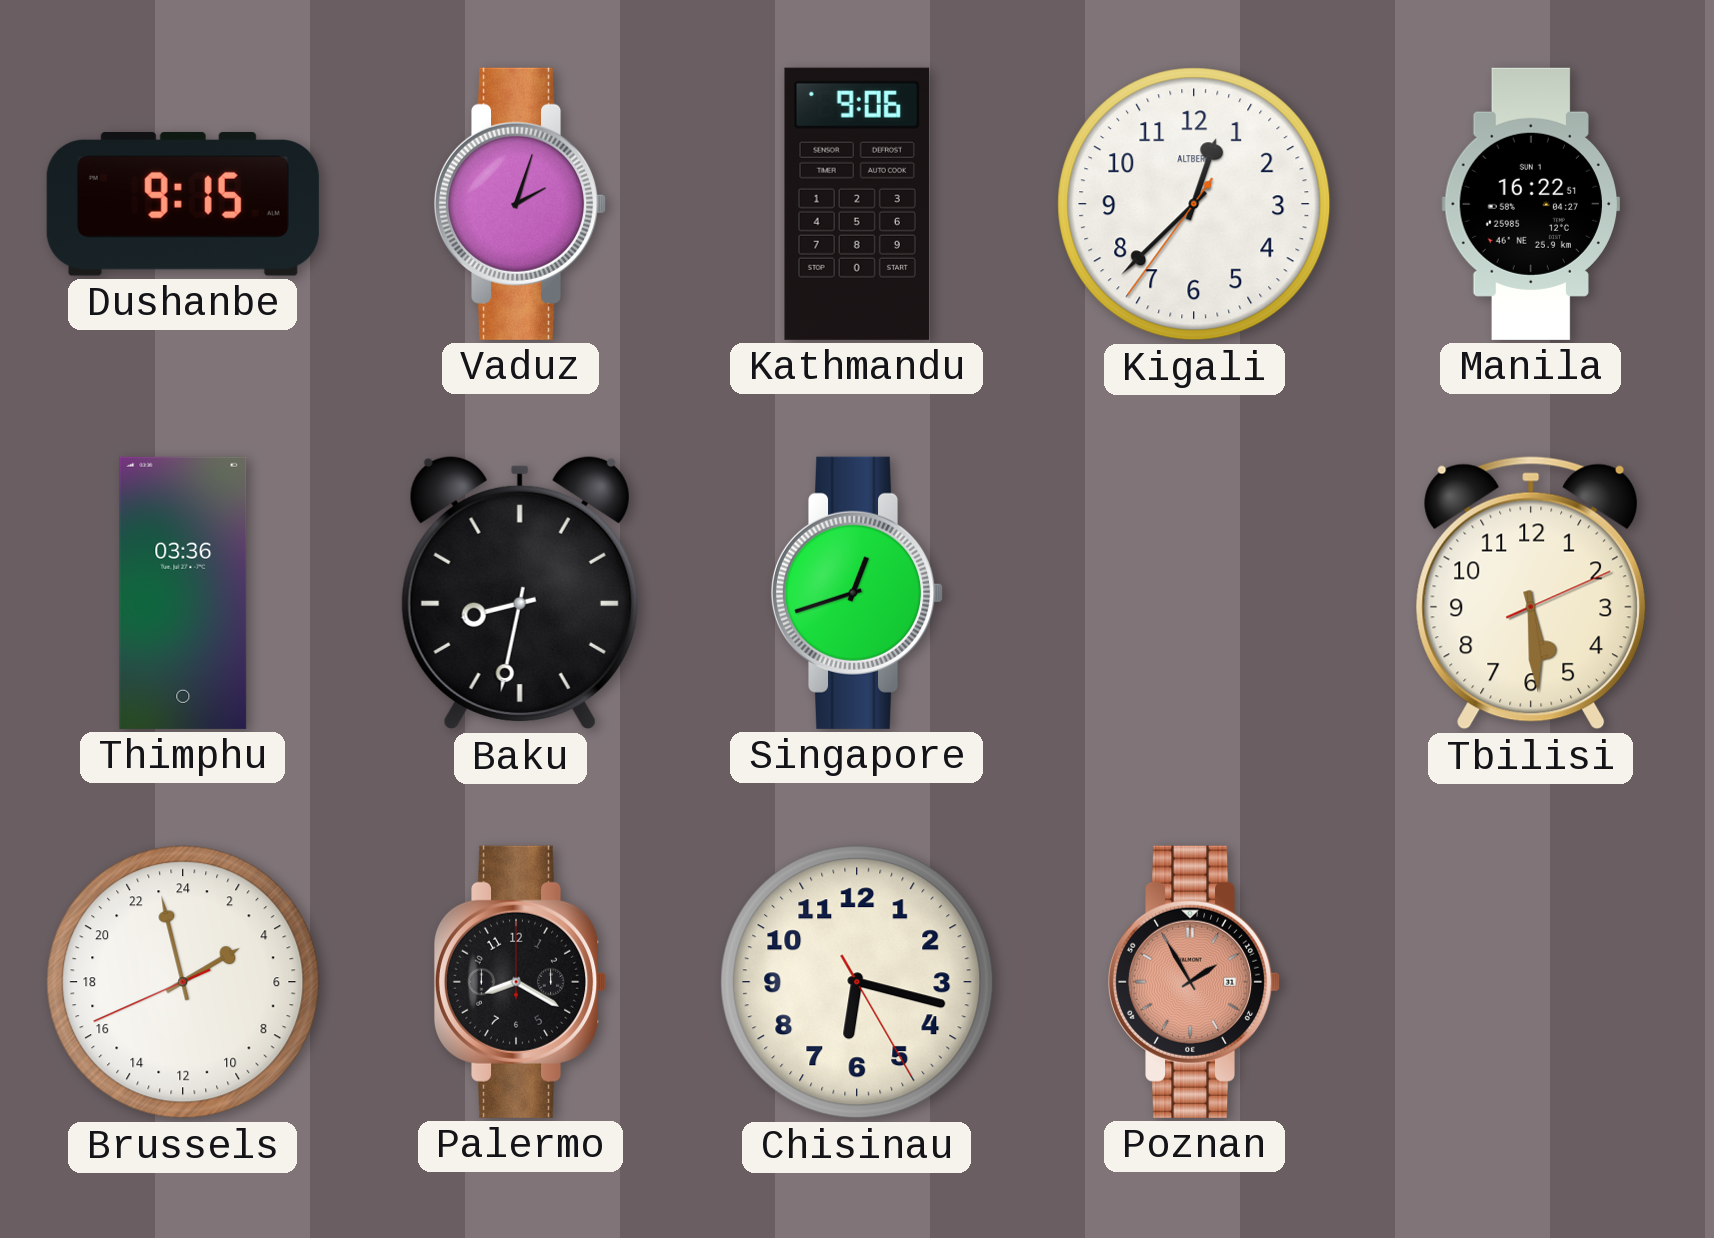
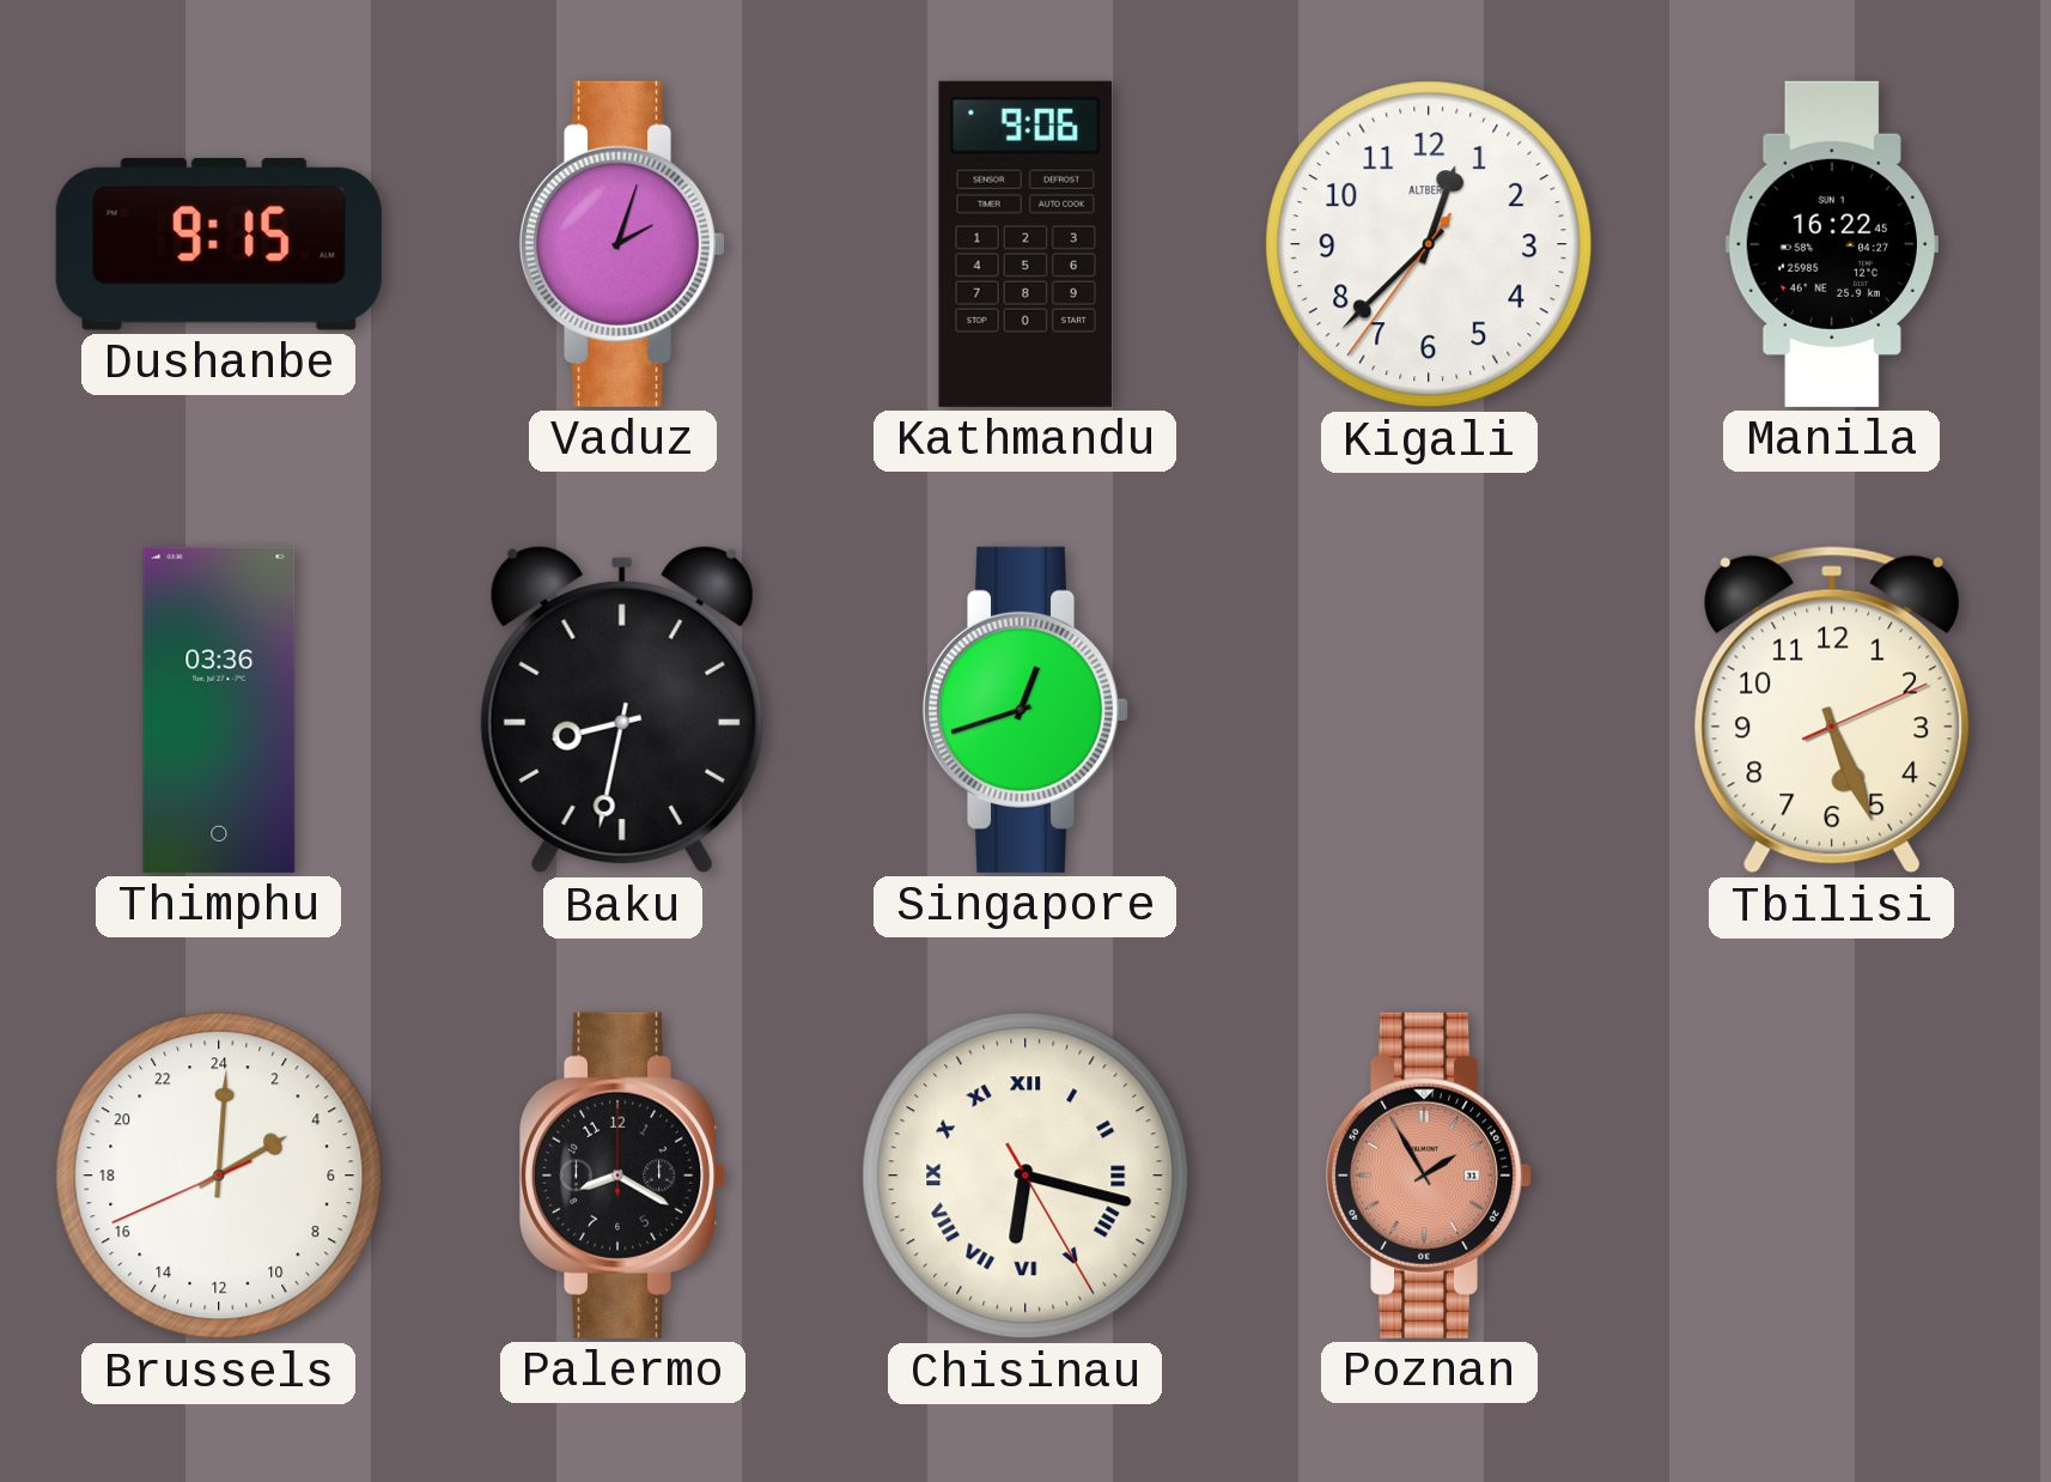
Manila: 16:22:51 -> 16:22:45
Tbilisi: 5:29 -> 5:26
Brussels: 3:57 -> 4:00
Chisinau numerals: Arabic -> Roman
